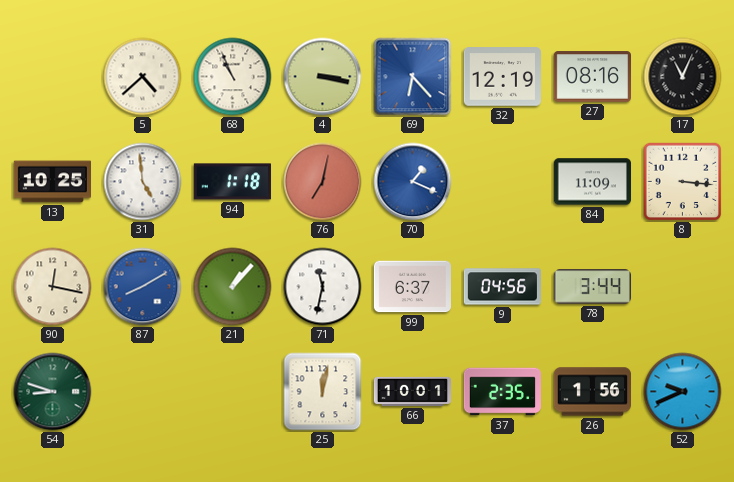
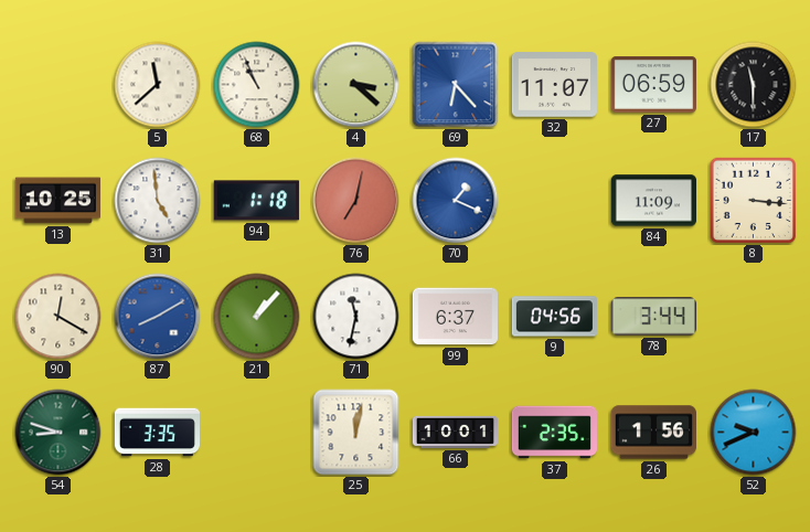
5: 4:38 -> 11:38
4: 3:17 -> 3:22
32: 12:19 -> 11:07
27: 08:16 -> 06:59
17: 11:04 -> 11:30
90: 12:17 -> 12:20
28: none -> 3:35
